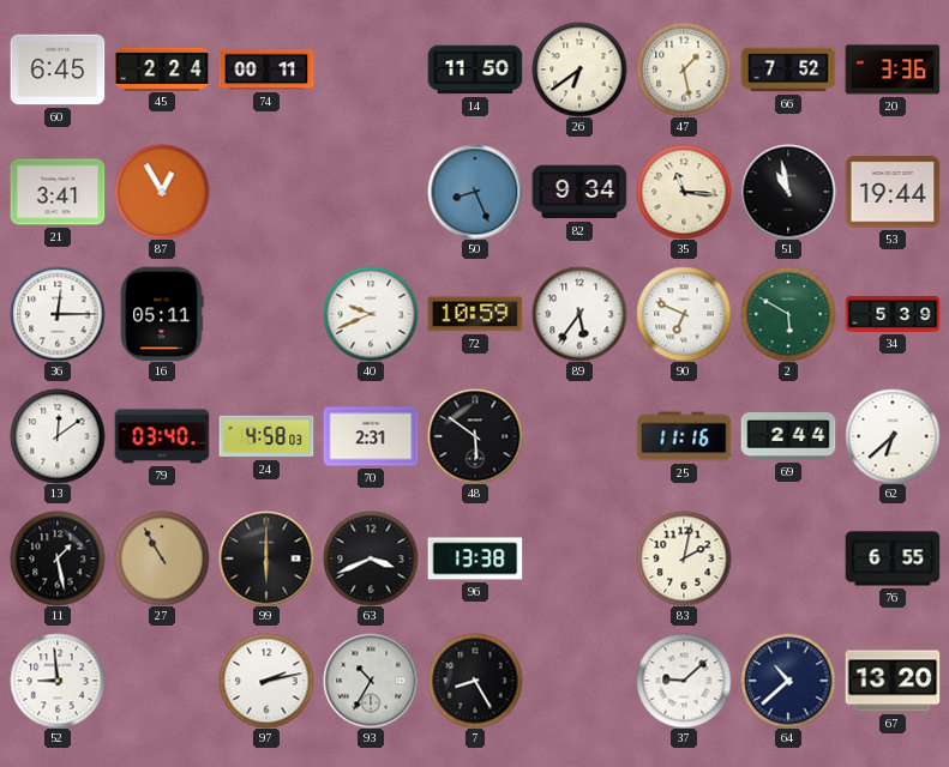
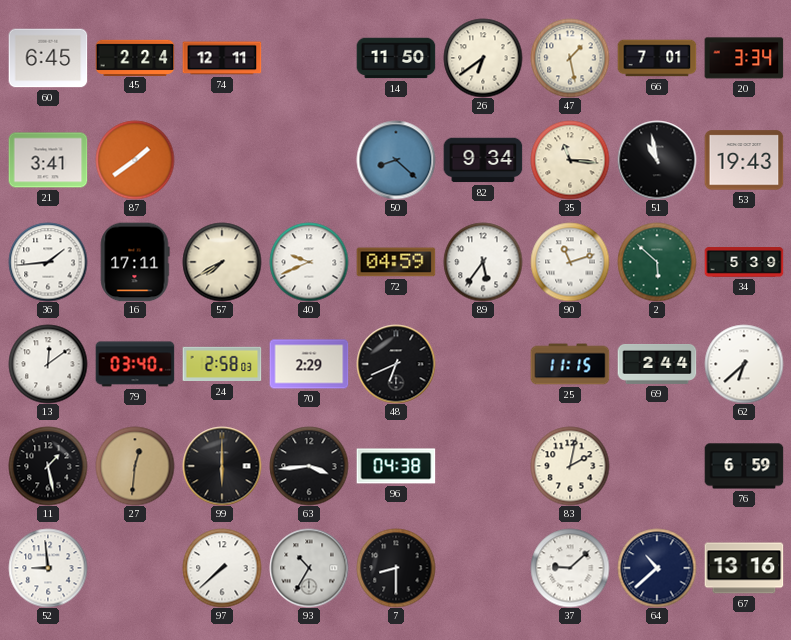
74: 00:11 -> 12:11
66: 7:52 -> 7:01
20: 3:36 -> 3:34
87: 12:55 -> 1:39
50: 8:26 -> 8:22
53: 19:44 -> 19:43
36: 12:15 -> 1:44
16: 05:11 -> 17:11
57: none -> 7:40
72: 10:59 -> 04:59
90: 6:49 -> 11:12
2: 5:50 -> 5:52
24: 4:58 -> 2:58
70: 2:31 -> 2:29
48: 5:51 -> 6:41
25: 11:16 -> 11:15
27: 10:55 -> 12:31
63: 3:41 -> 3:44
96: 13:38 -> 04:38
76: 6:55 -> 6:59
97: 2:13 -> 7:38
7: 8:25 -> 8:30
67: 13:20 -> 13:16
